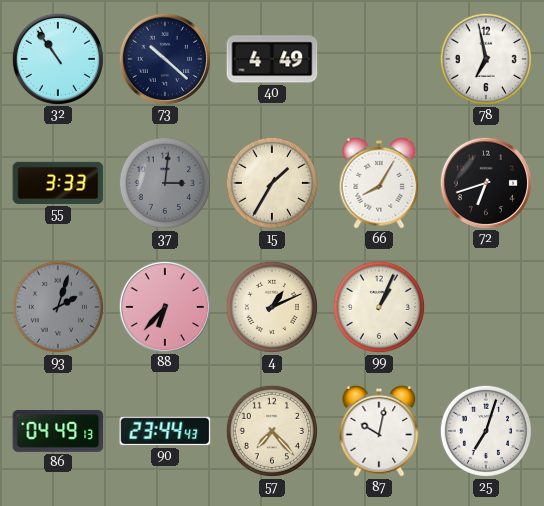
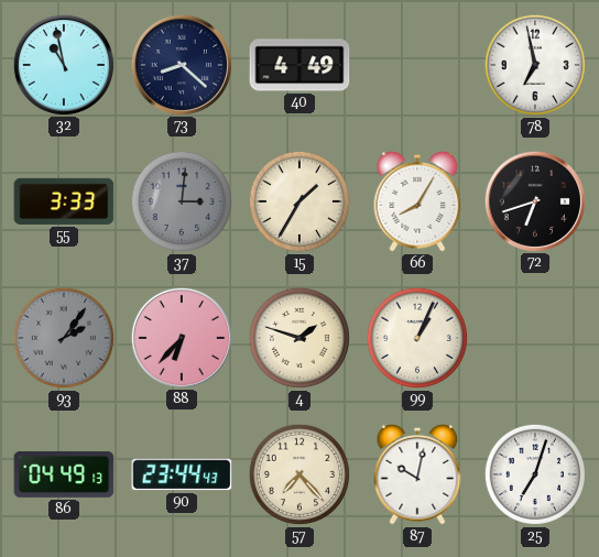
32: 10:54 -> 10:58
73: 10:22 -> 8:22
93: 2:03 -> 2:06
4: 1:11 -> 1:48
